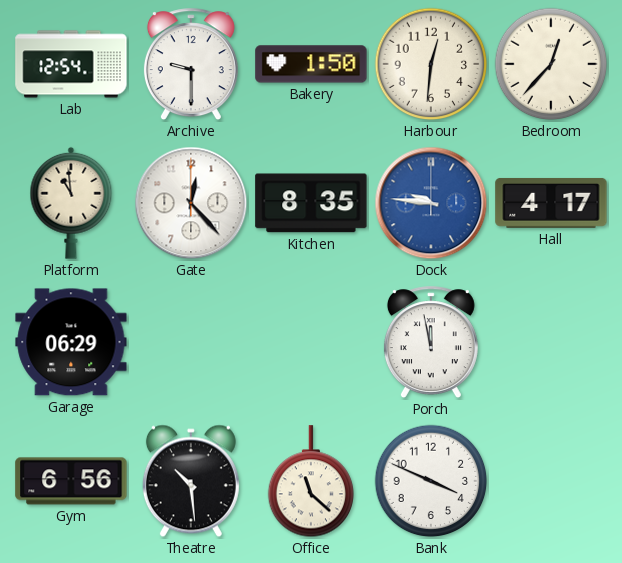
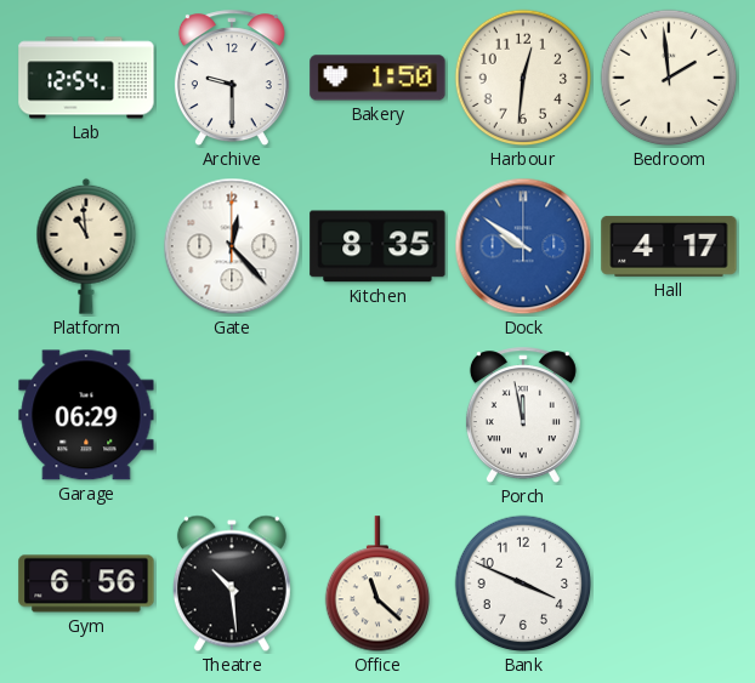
Bedroom: 12:37 -> 1:59
Dock: 9:46 -> 9:51
